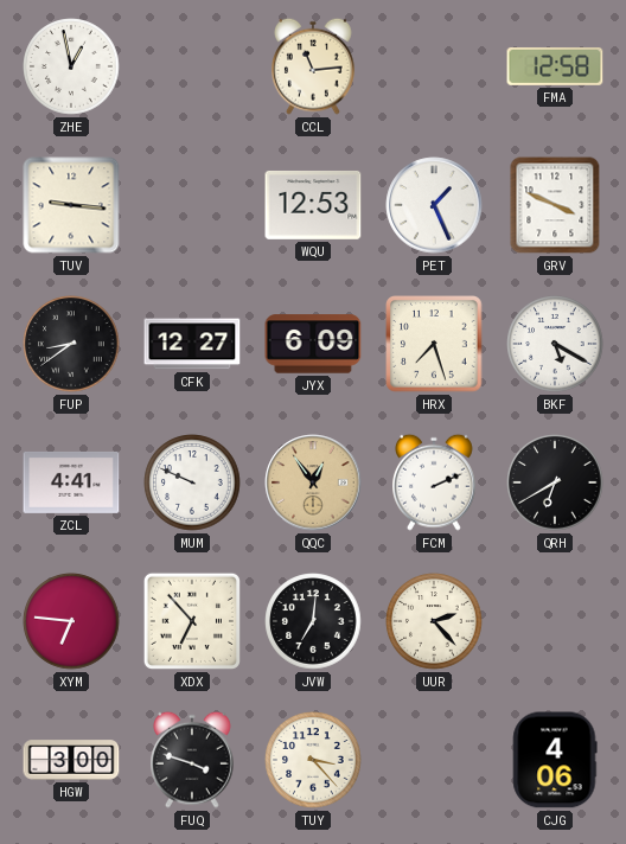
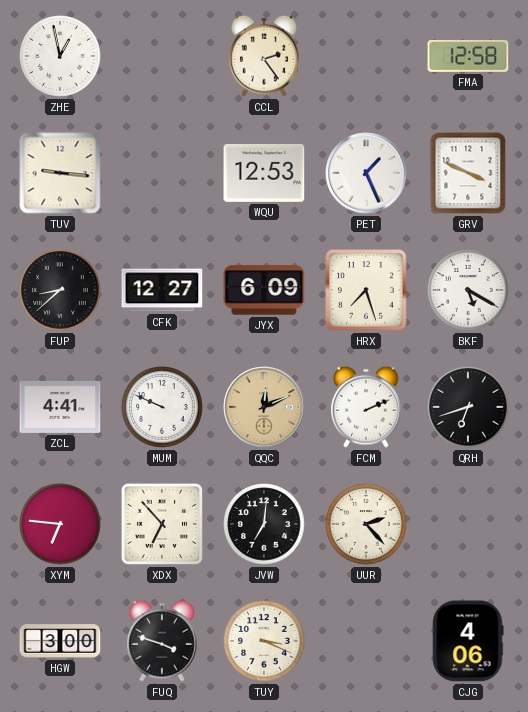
CCL: 11:14 -> 2:24
FUP: 8:39 -> 8:38
QQC: 12:54 -> 12:11
QRH: 6:40 -> 6:42
TUY: 3:23 -> 3:19
